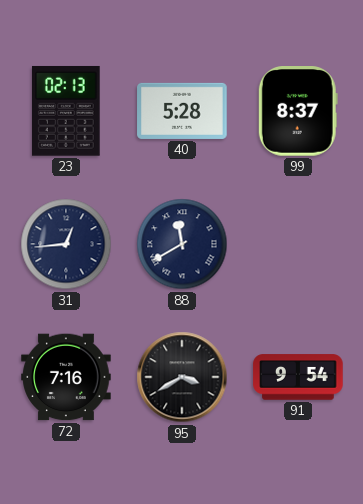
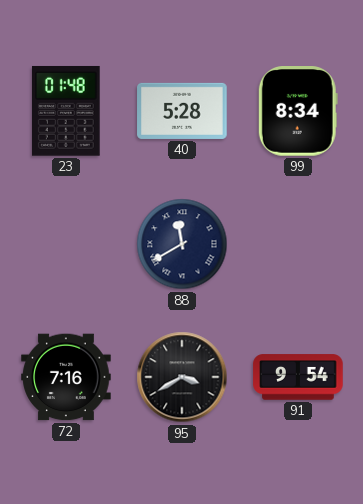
23: 02:13 -> 01:48
99: 8:37 -> 8:34
31: 12:44 -> none
